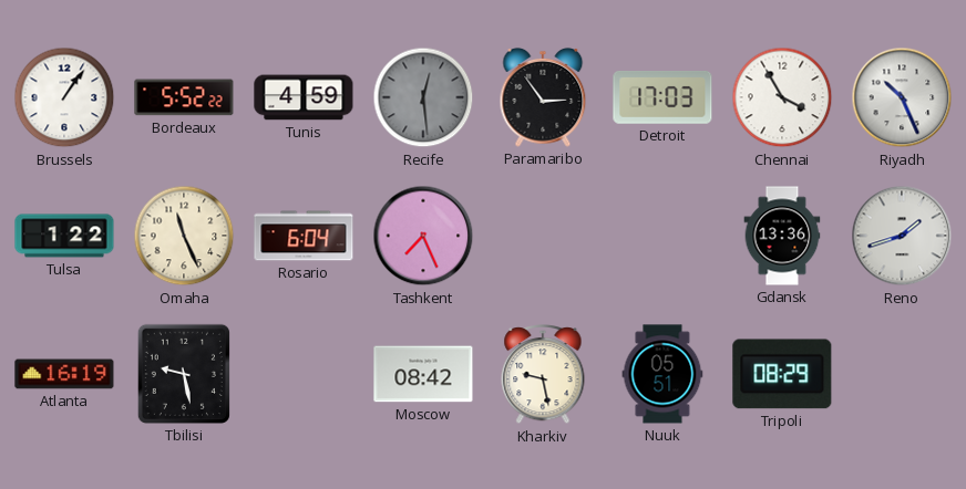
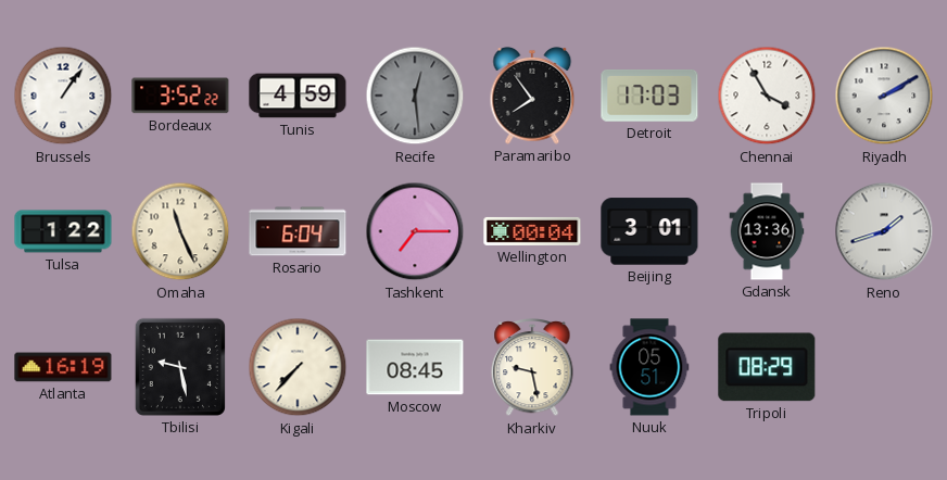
Bordeaux: 5:52 -> 3:52
Paramaribo: 2:54 -> 7:54
Riyadh: 10:26 -> 2:10
Tashkent: 7:26 -> 7:15
Wellington: none -> 00:04
Beijing: none -> 3:01
Kigali: none -> 7:37
Moscow: 08:42 -> 08:45
